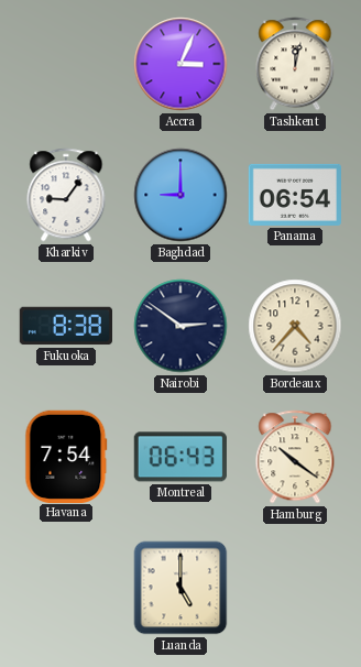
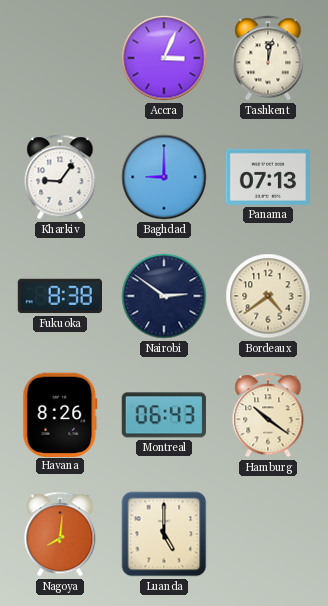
Panama: 06:54 -> 07:13
Bordeaux: 4:37 -> 4:39
Havana: 7:54 -> 8:26
Nagoya: none -> 8:01
